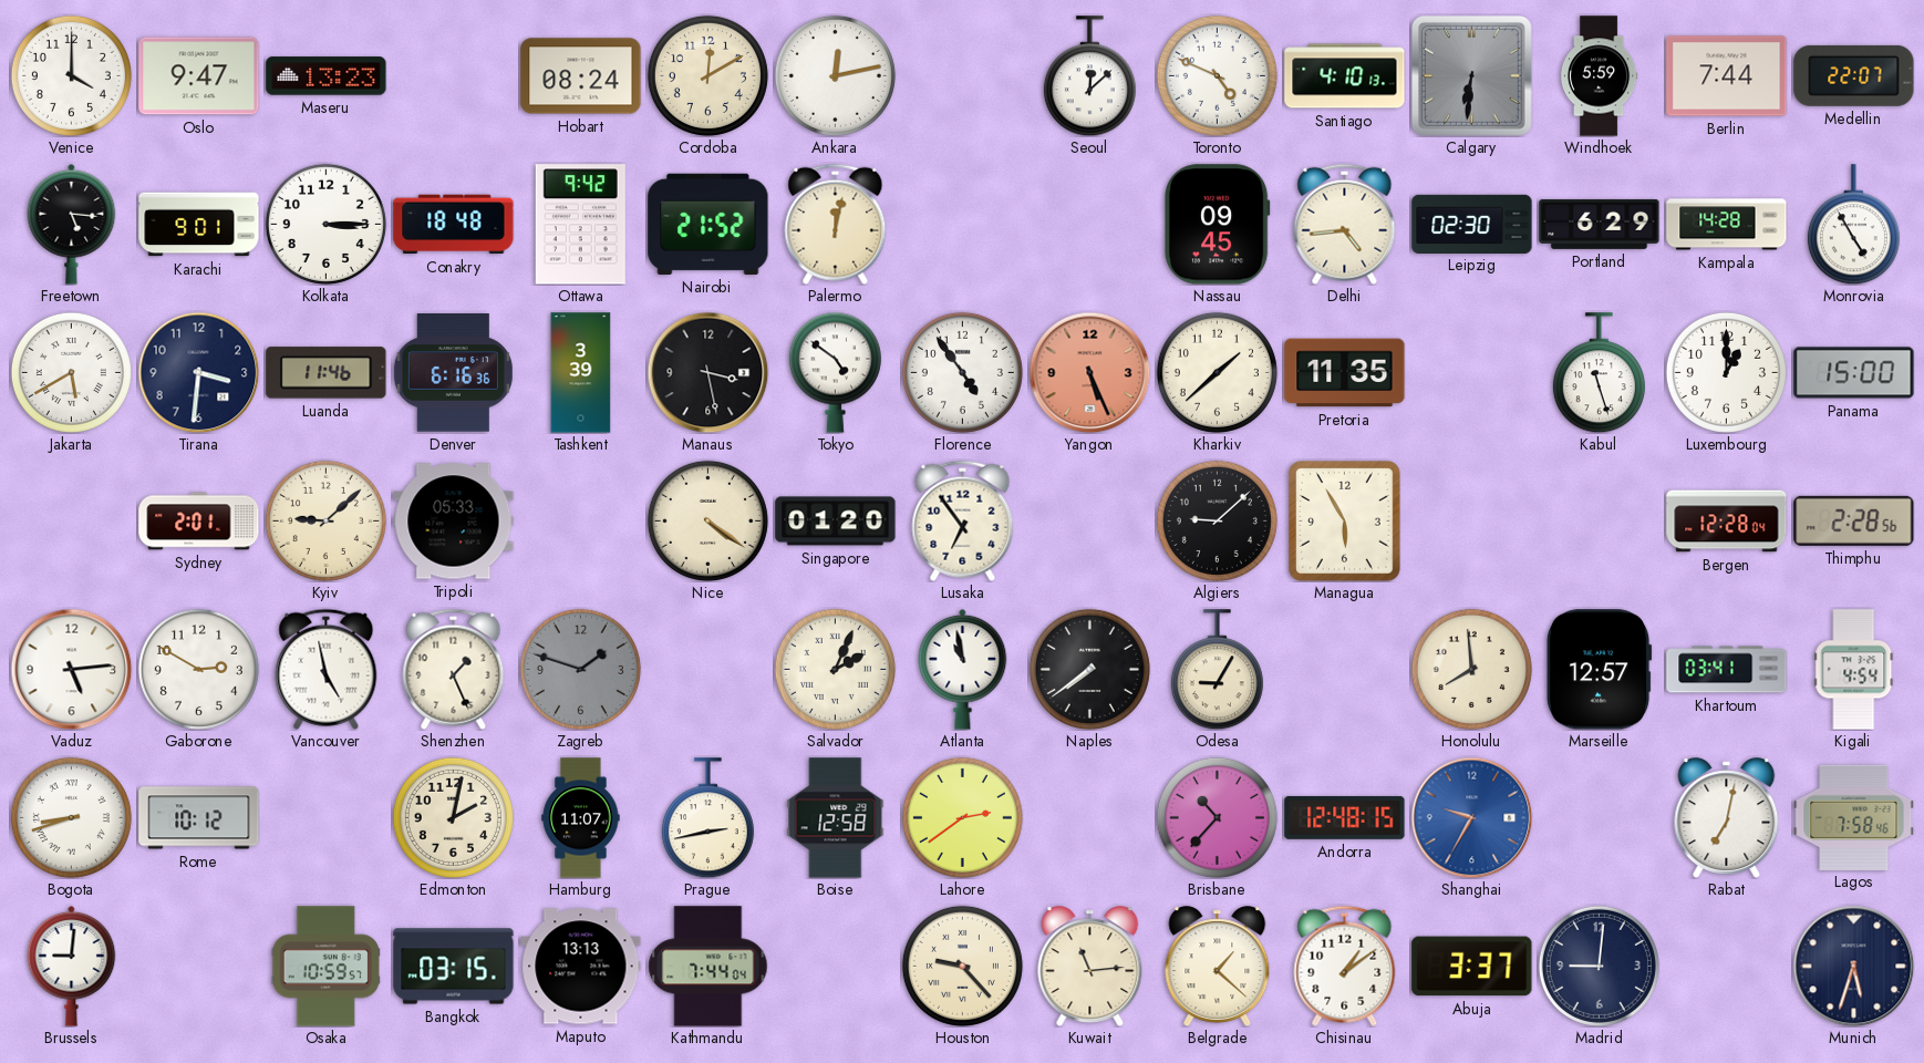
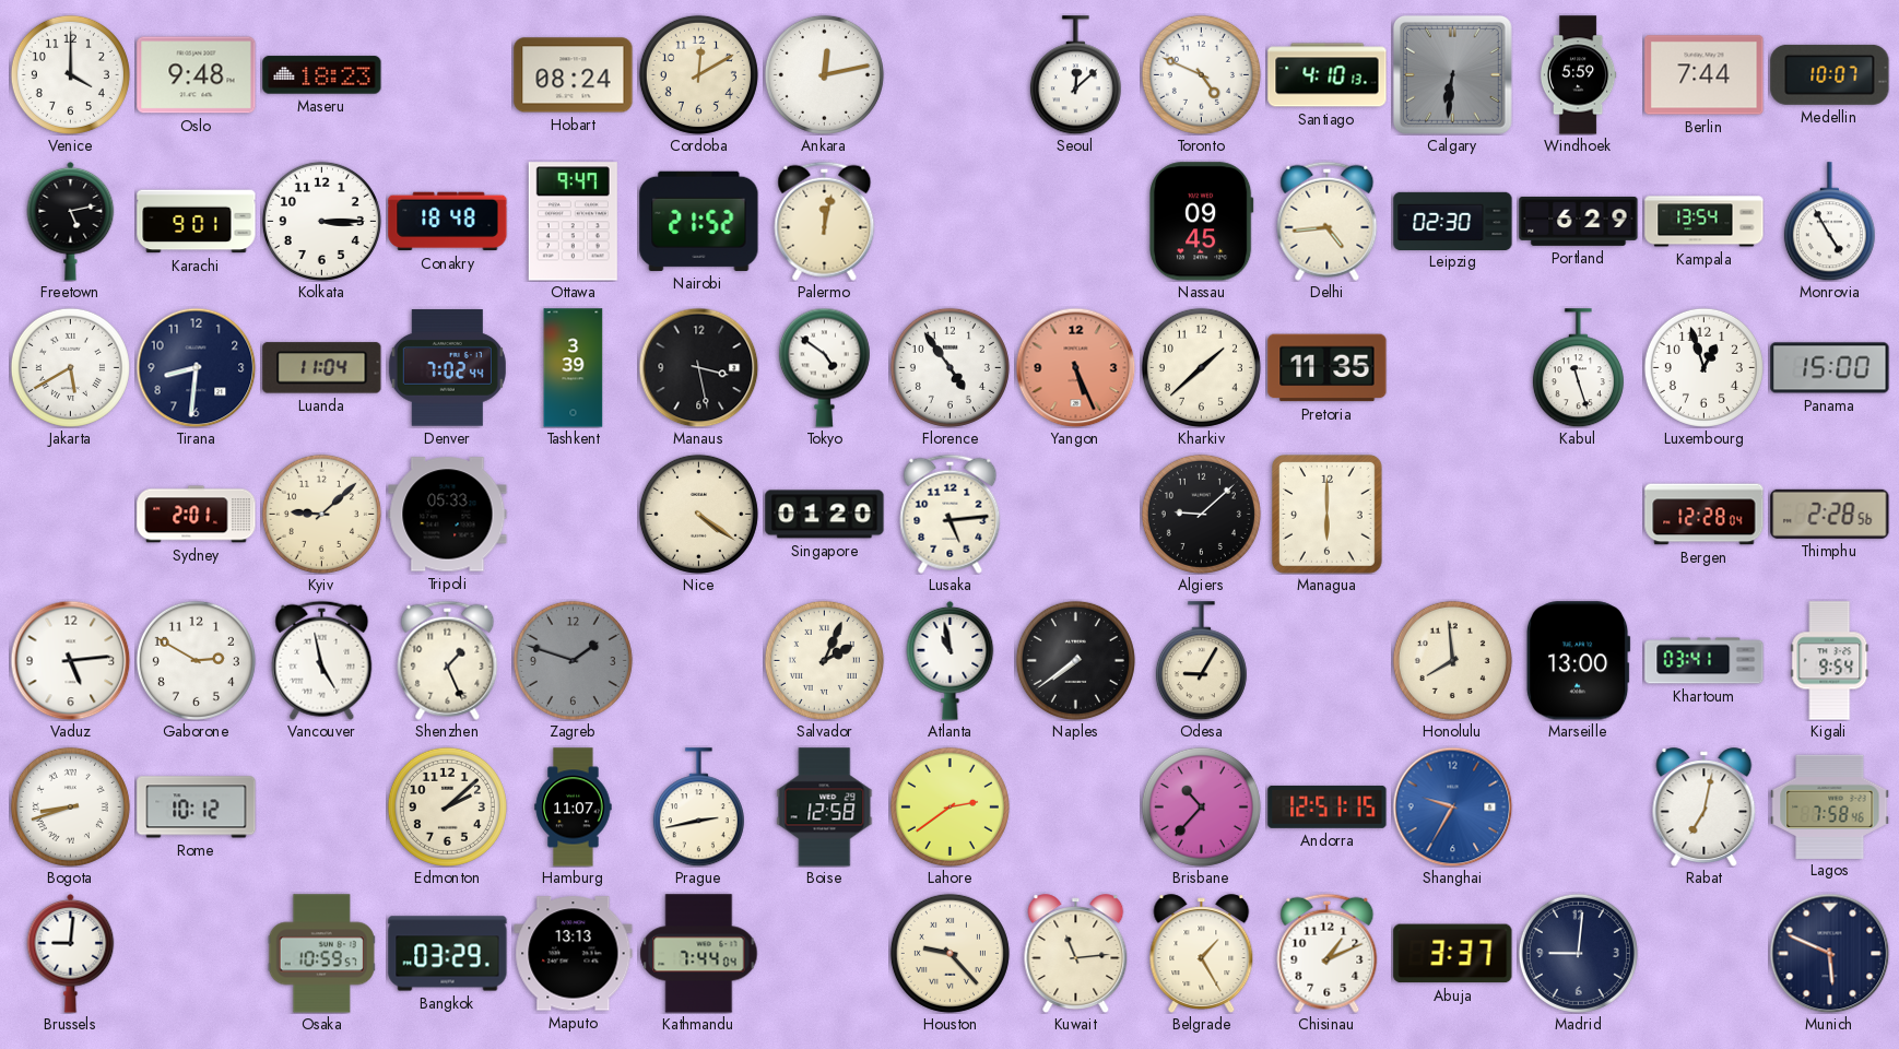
Oslo: 9:47 -> 9:48
Maseru: 13:23 -> 18:23
Medellin: 22:07 -> 10:07
Freetown: 5:16 -> 5:13
Ottawa: 9:42 -> 9:47
Kampala: 14:28 -> 13:54
Tirana: 3:31 -> 8:31
Luanda: 11:46 -> 11:04
Denver: 6:16 -> 7:02
Luxembourg: 1:00 -> 12:57
Lusaka: 6:54 -> 5:14
Managua: 5:55 -> 6:00
Marseille: 12:57 -> 13:00
Kigali: 4:54 -> 9:54
Edmonton: 2:02 -> 2:08
Andorra: 12:48 -> 12:51
Bangkok: 03:15 -> 03:29
Belgrade: 1:22 -> 1:25
Chisinau: 1:09 -> 1:11
Munich: 5:33 -> 5:49
